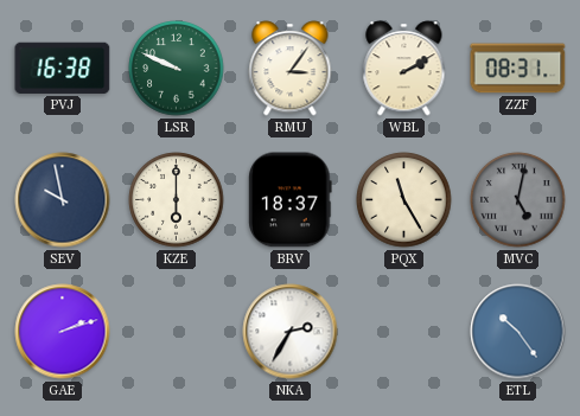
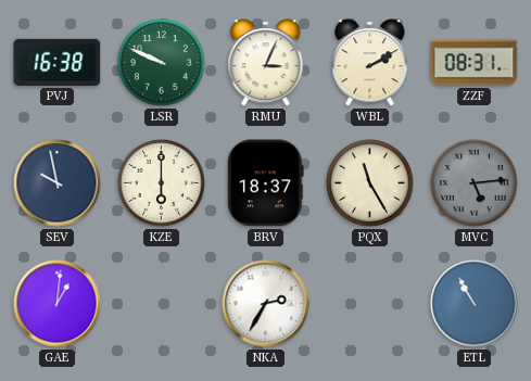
RMU: 3:06 -> 3:04
MVC: 5:02 -> 5:14
GAE: 2:12 -> 1:01
ETL: 10:24 -> 10:55
